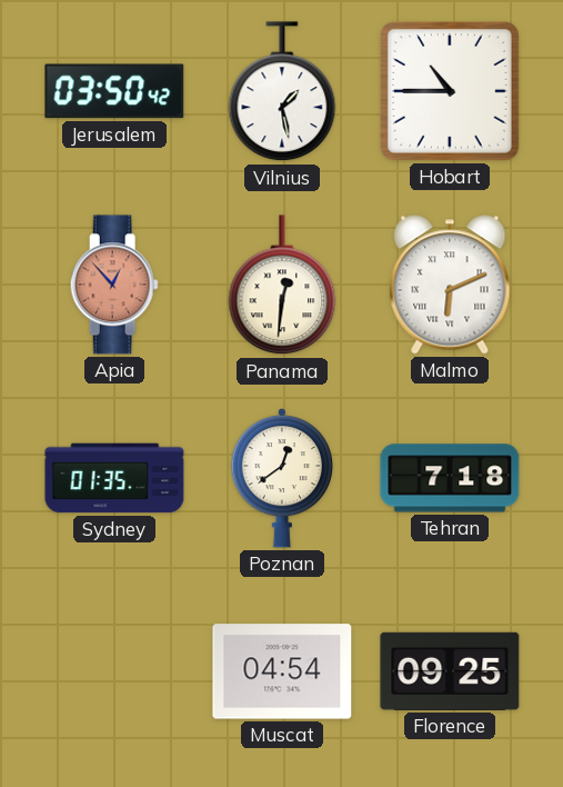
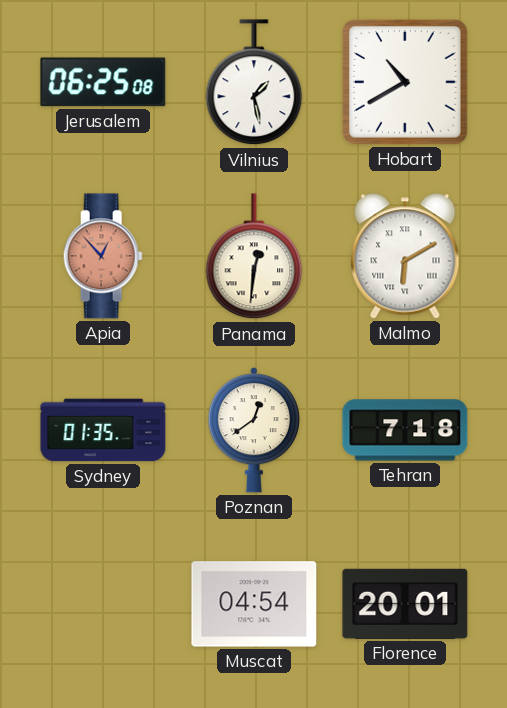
Jerusalem: 03:50 -> 06:25
Hobart: 10:45 -> 10:40
Malmo: 6:11 -> 6:10
Florence: 09:25 -> 20:01
